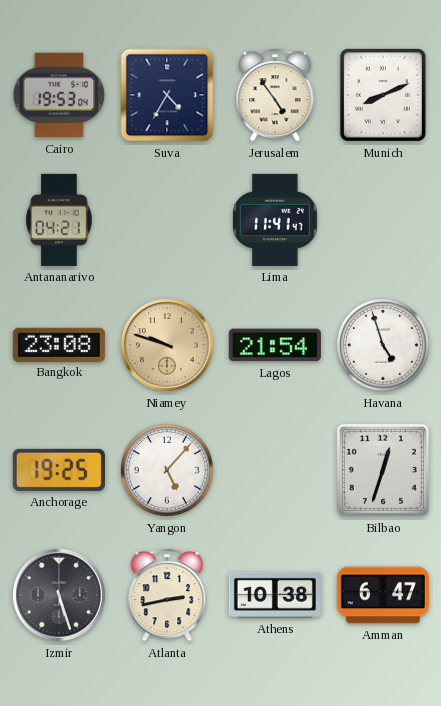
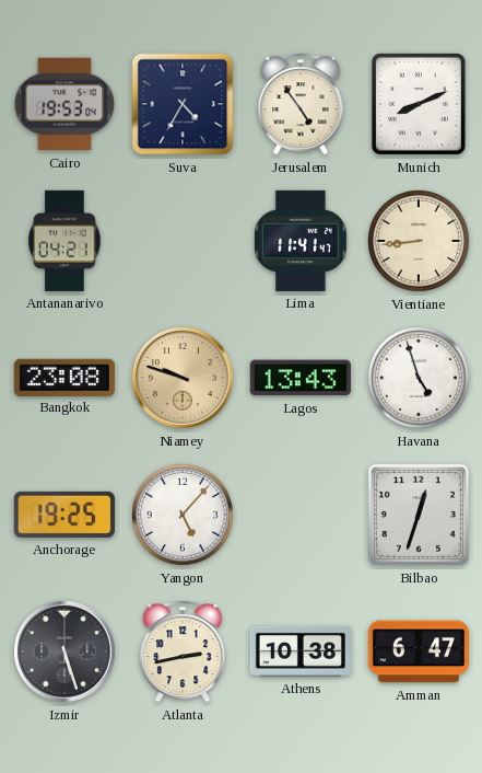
Vientiane: none -> 8:44
Lagos: 21:54 -> 13:43
